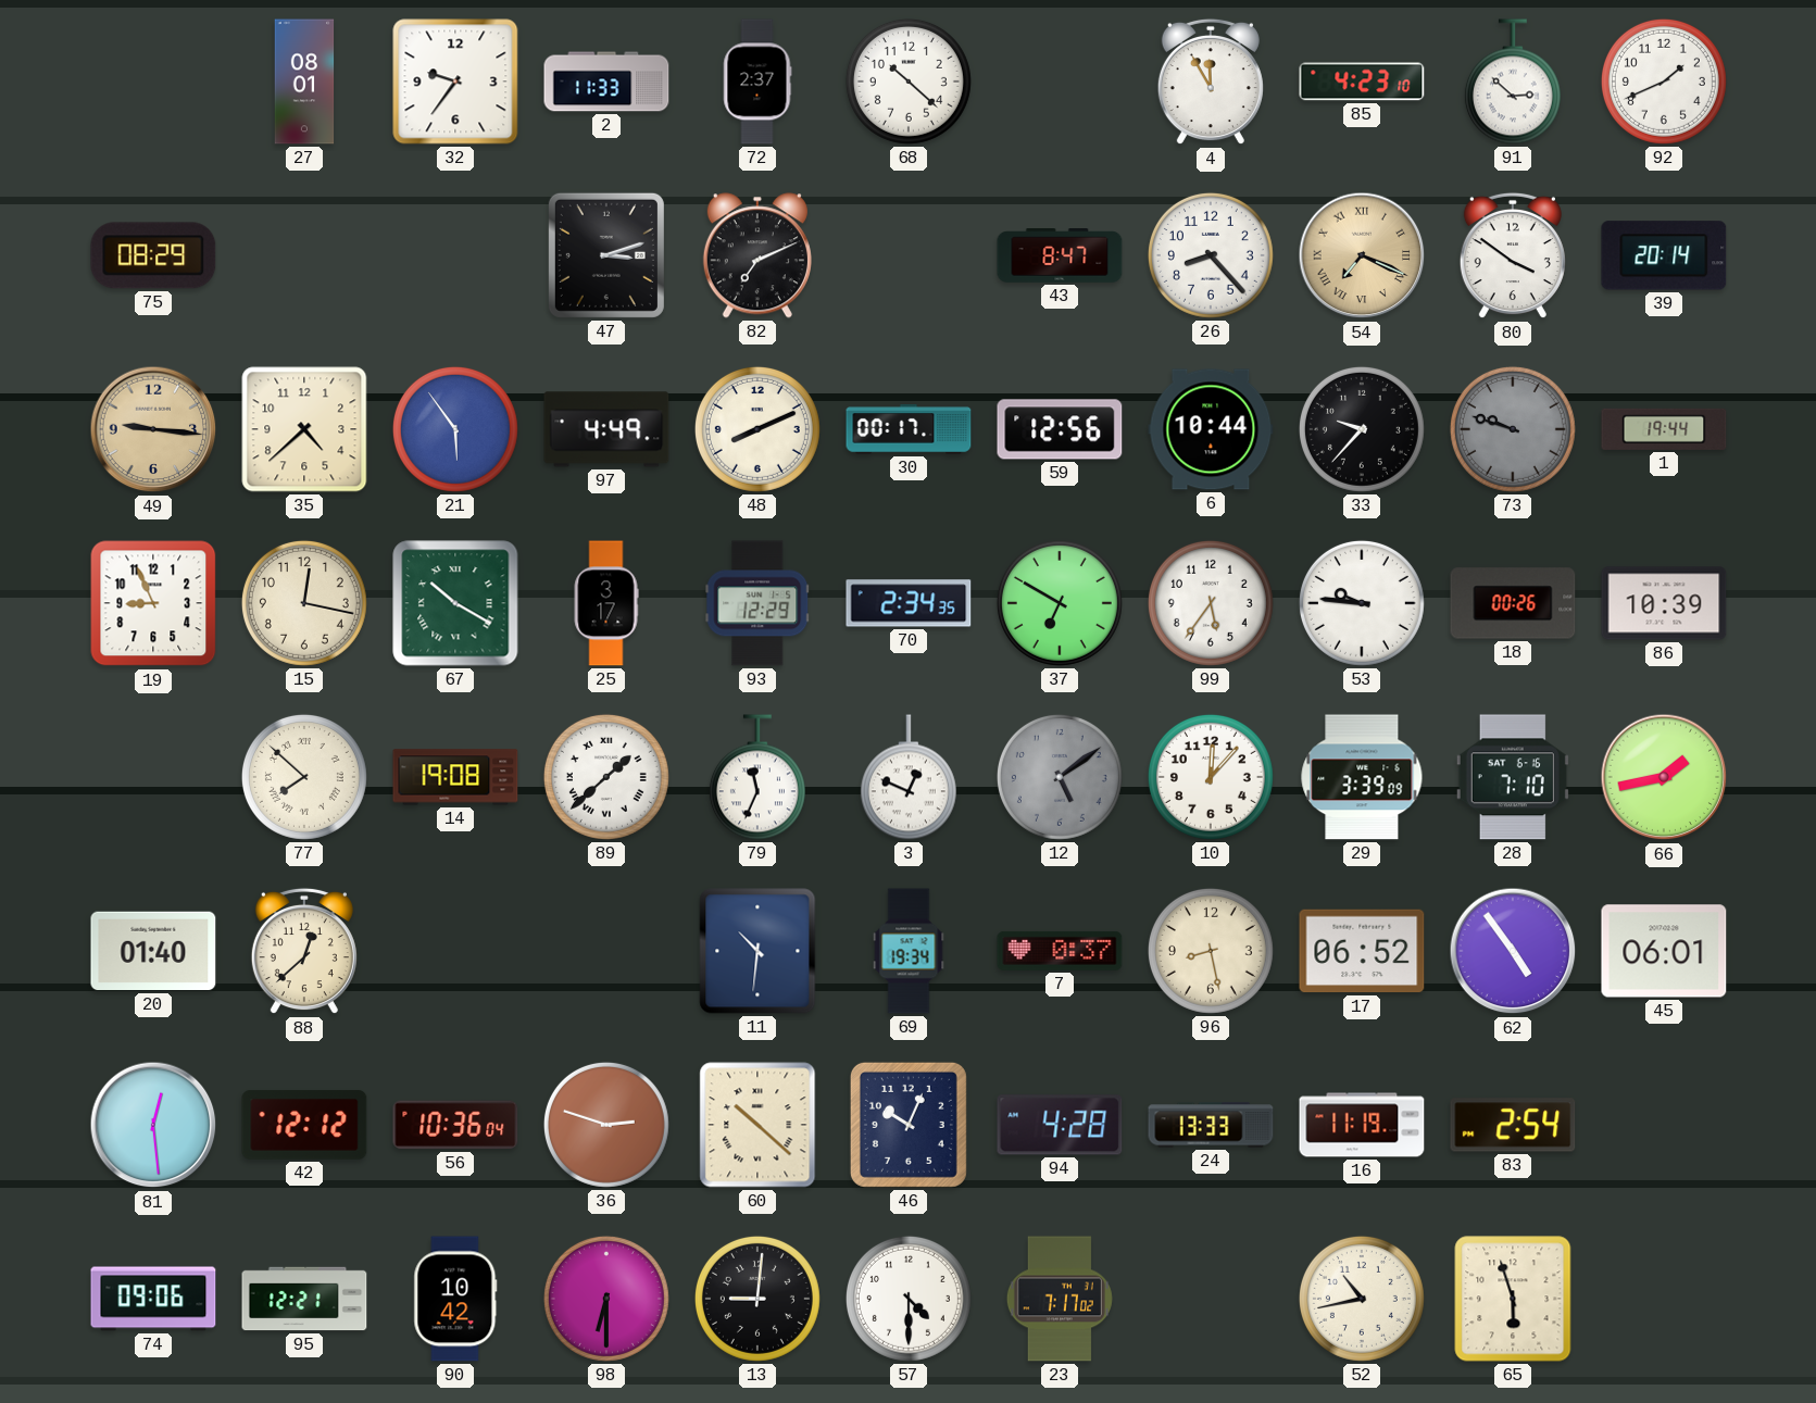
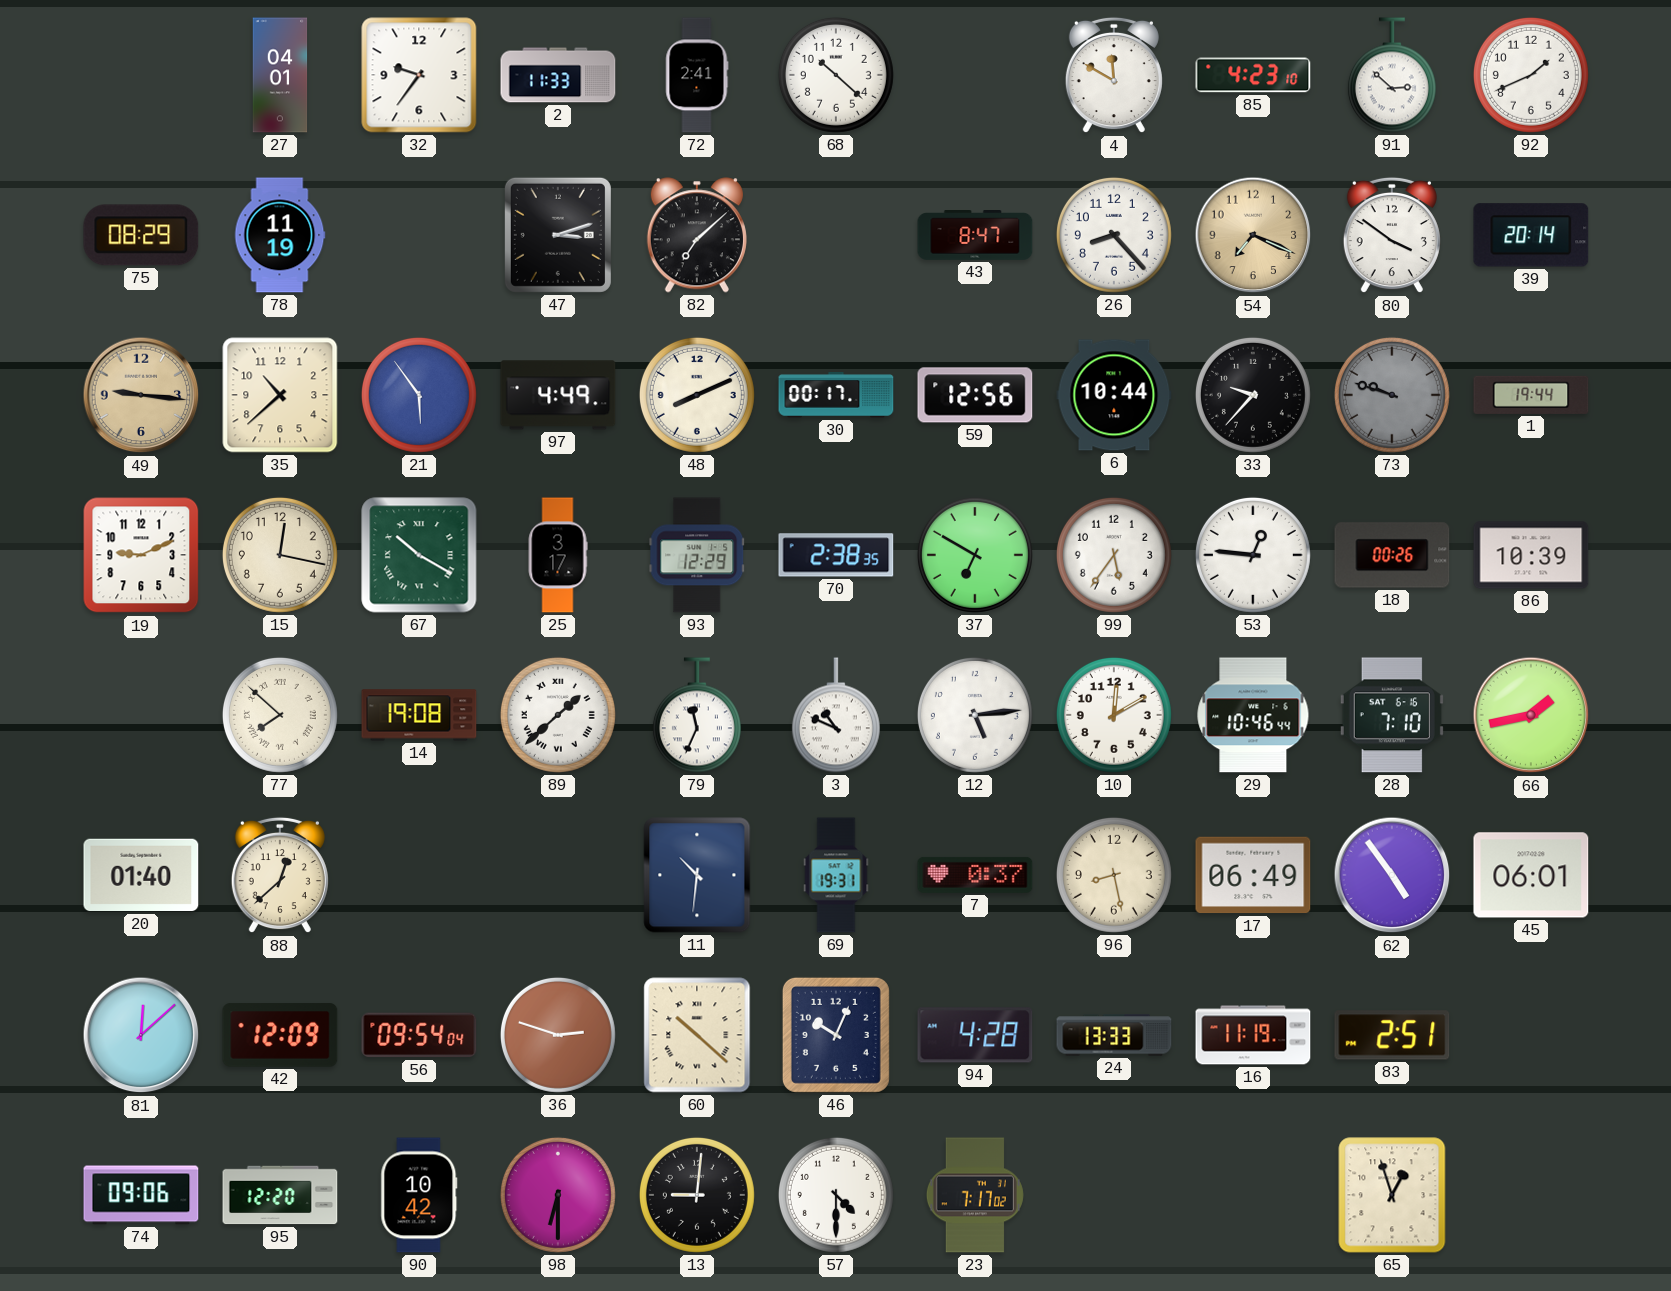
27: 08:01 -> 04:01
72: 2:37 -> 2:41
4: 11:55 -> 11:50
78: none -> 11:19
82: 7:11 -> 7:08
54 numerals: Roman -> Arabic
35: 4:38 -> 10:38
19: 8:56 -> 9:11
70: 2:34 -> 2:38
53: 9:46 -> 12:46
3: 12:49 -> 10:49
12: 5:09 -> 5:14
12 dial: grey -> white
10: 12:07 -> 12:10
29: 3:39 -> 10:46
69: 19:34 -> 19:31
17: 06:52 -> 06:49
81: 12:29 -> 12:08
42: 12:12 -> 12:09
56: 10:36 -> 09:54
83: 2:54 -> 2:51
95: 12:21 -> 12:20
52: 10:43 -> none
65: 5:57 -> 12:57
